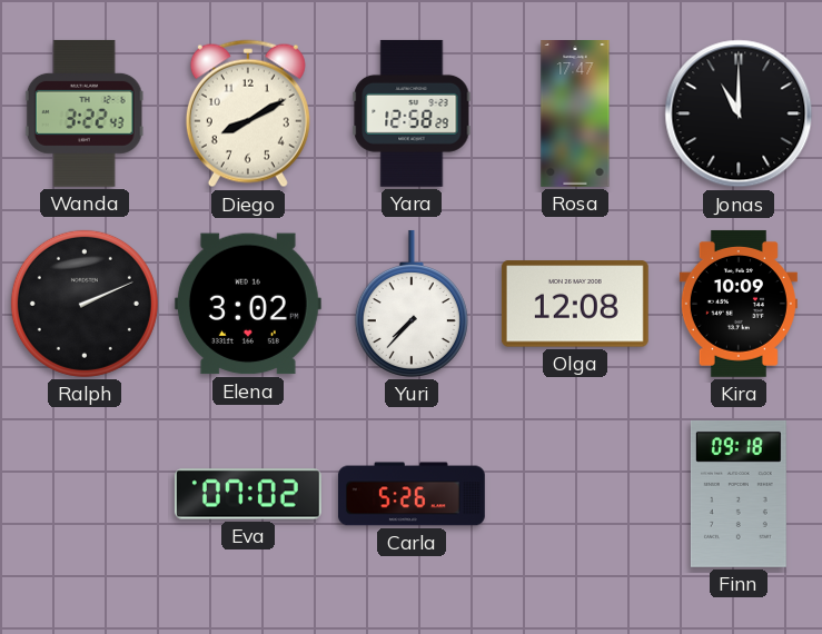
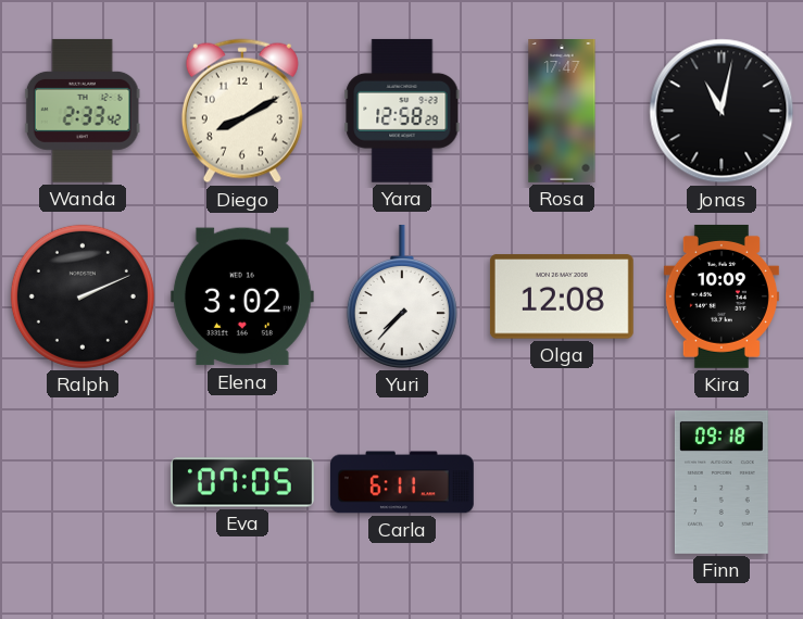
Wanda: 3:22 -> 2:33
Jonas: 11:00 -> 11:02
Eva: 07:02 -> 07:05
Carla: 5:26 -> 6:11
